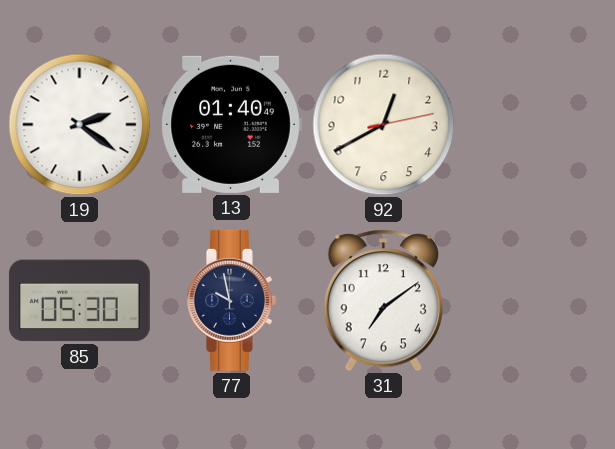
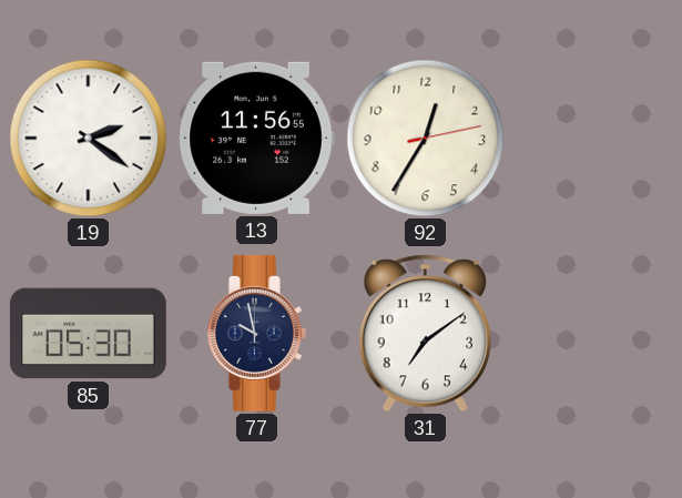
13: 01:40 -> 11:56
92: 12:40 -> 12:35
